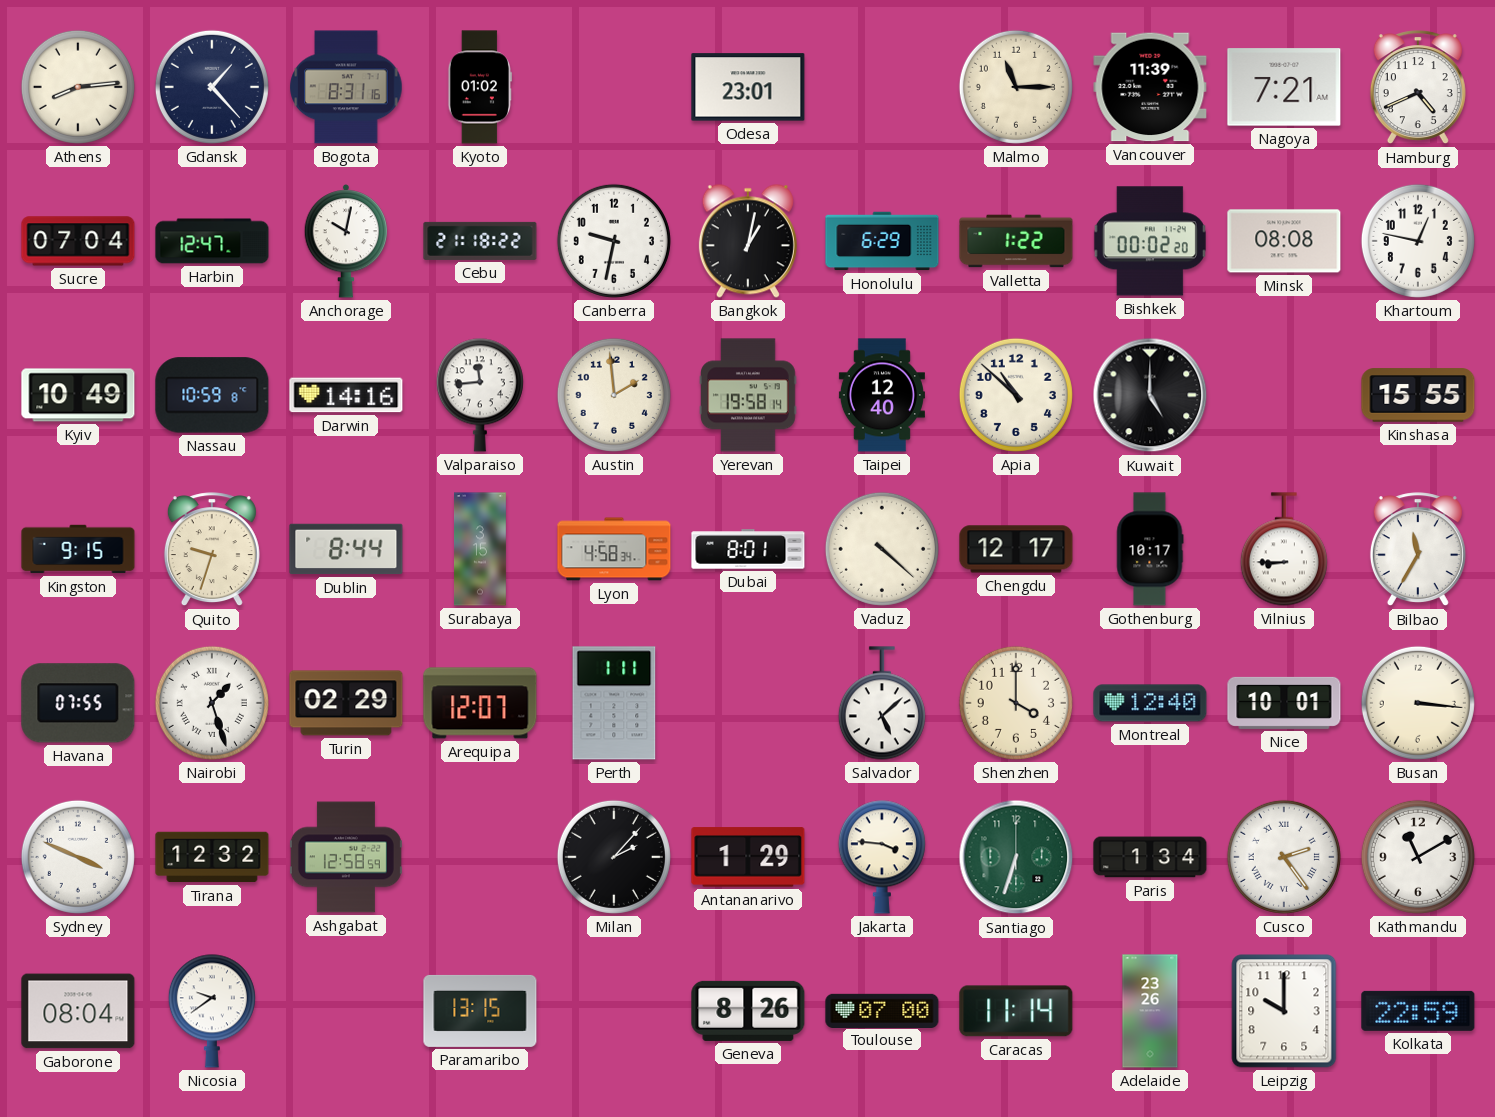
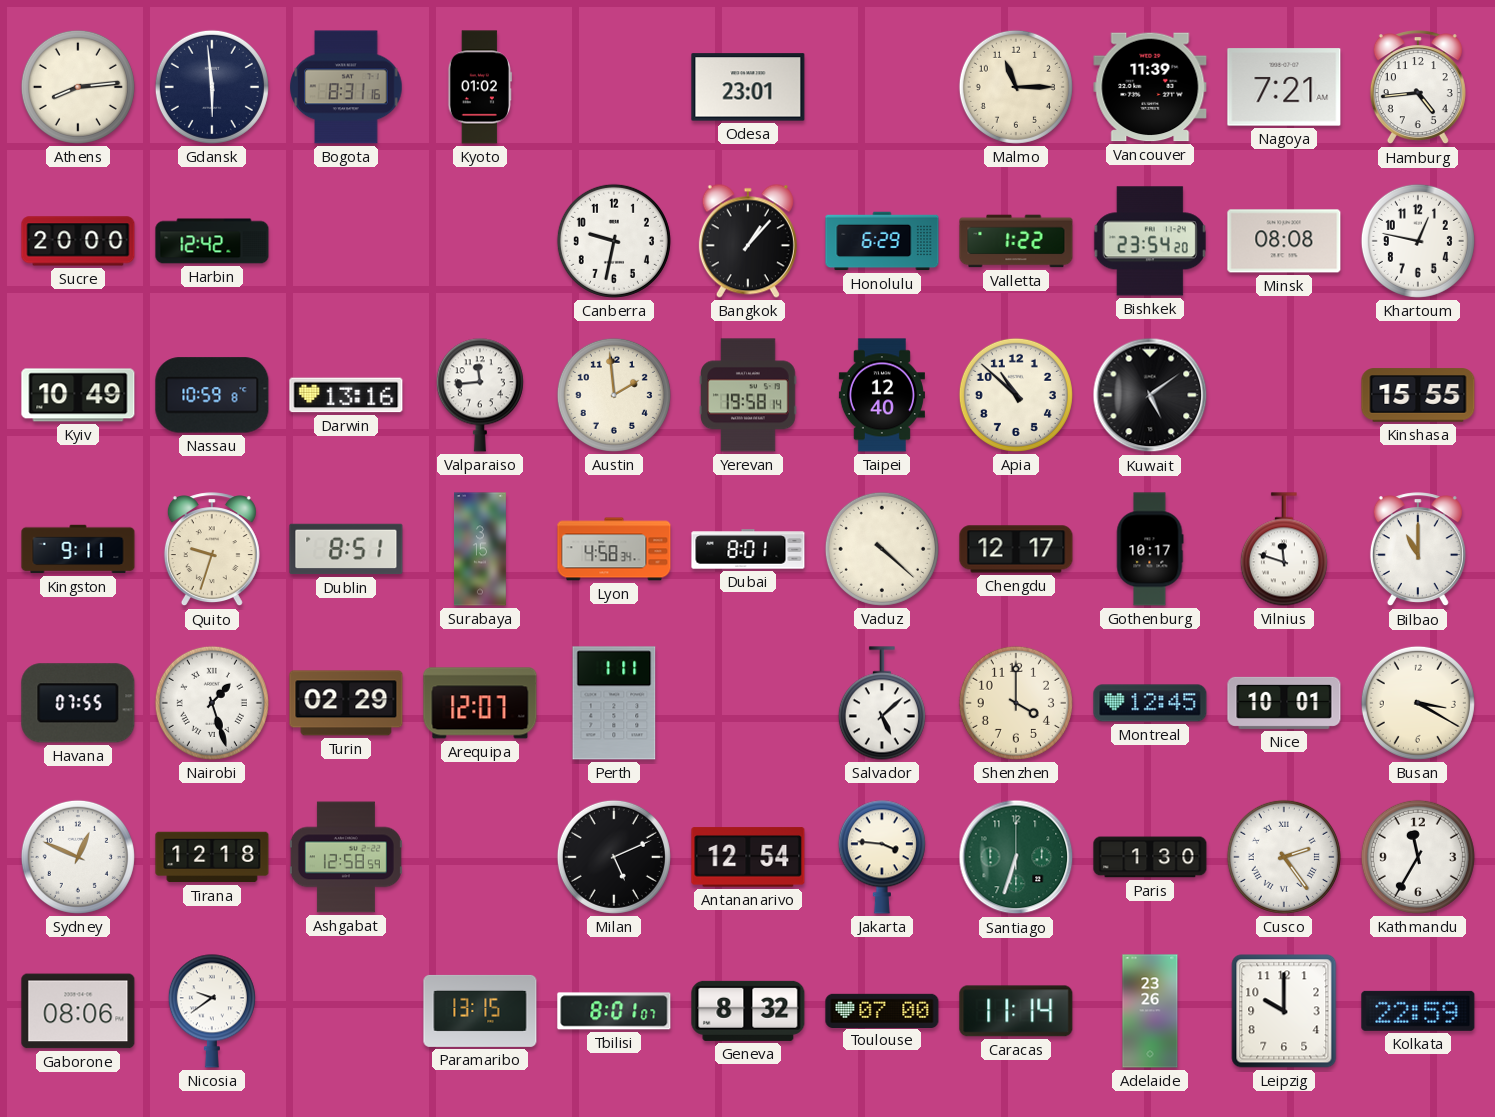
Gdansk: 1:23 -> 5:59
Hamburg: 4:41 -> 4:44
Sucre: 07:04 -> 20:00
Harbin: 12:47 -> 12:42
Anchorage: 10:02 -> none
Cebu: 21:18 -> none
Bangkok: 1:02 -> 1:07
Bishkek: 00:02 -> 23:54
Darwin: 14:16 -> 13:16
Kuwait: 5:00 -> 5:09
Kingston: 9:15 -> 9:11
Dublin: 8:44 -> 8:51
Vilnius: 8:45 -> 11:48
Bilbao: 11:35 -> 11:00
Montreal: 12:40 -> 12:45
Busan: 3:16 -> 3:20
Sydney: 3:49 -> 12:49
Tirana: 12:32 -> 12:18
Milan: 2:07 -> 5:11
Antananarivo: 1:29 -> 12:54
Paris: 1:34 -> 1:30
Kathmandu: 11:10 -> 11:35
Gaborone: 08:04 -> 08:06
Tbilisi: none -> 8:01
Geneva: 8:26 -> 8:32
